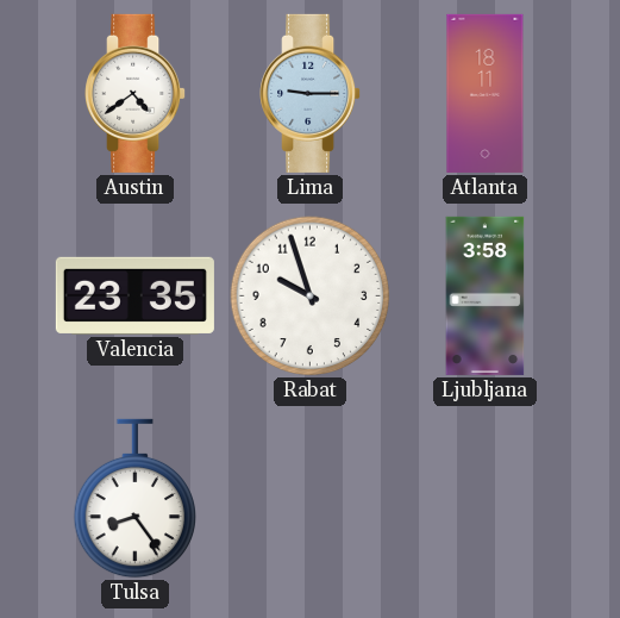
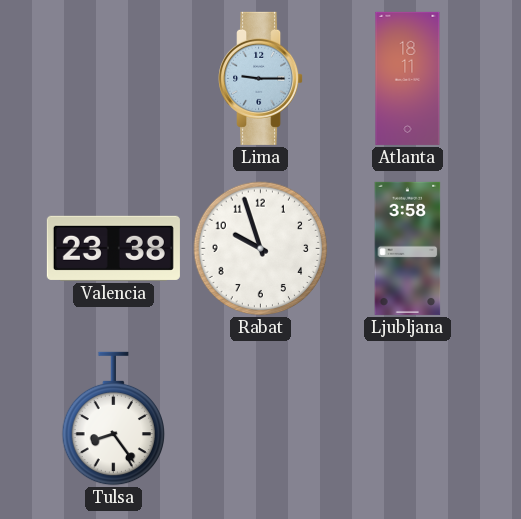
Austin: 4:39 -> none
Valencia: 23:35 -> 23:38
